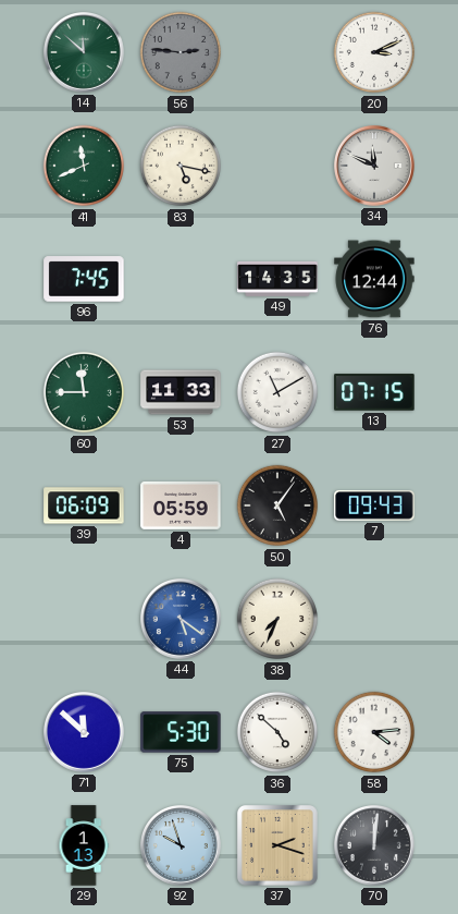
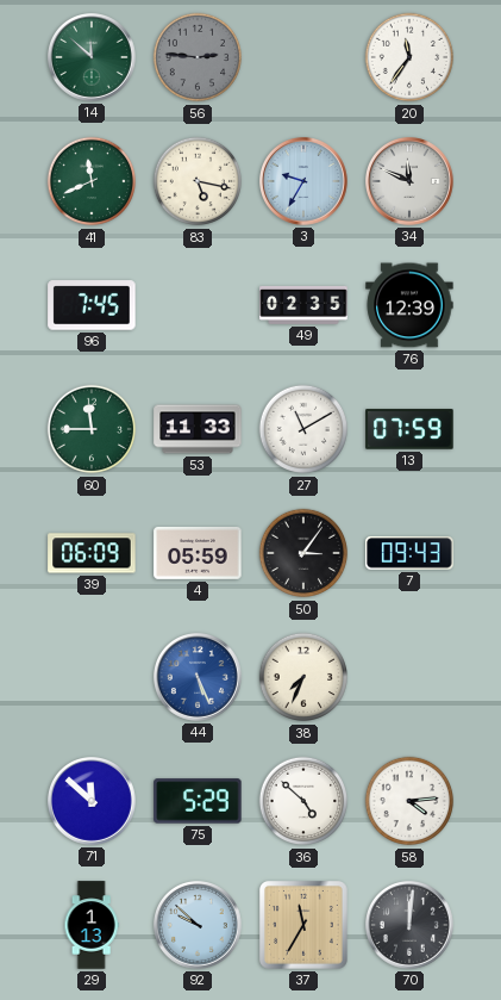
20: 3:11 -> 11:36
3: none -> 9:35
49: 14:35 -> 02:35
76: 12:44 -> 12:39
13: 07:15 -> 07:59
50: 5:06 -> 3:06
44: 5:21 -> 5:26
75: 5:30 -> 5:29
92: 9:57 -> 9:52
37: 2:18 -> 11:35
